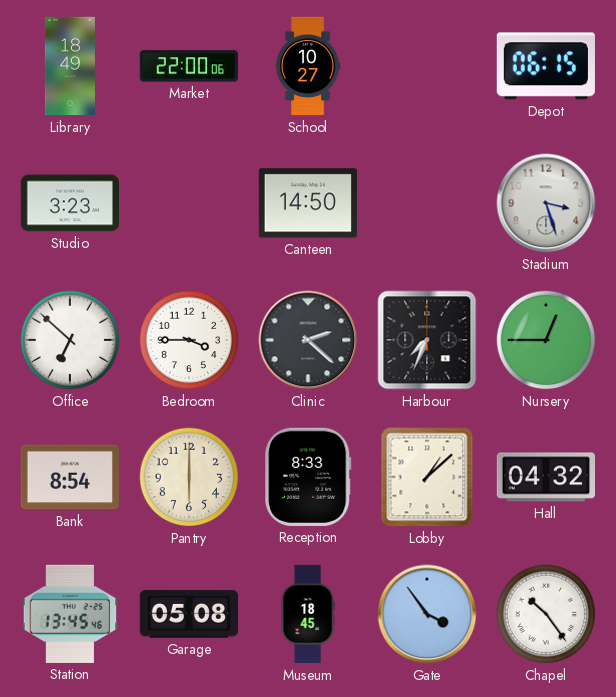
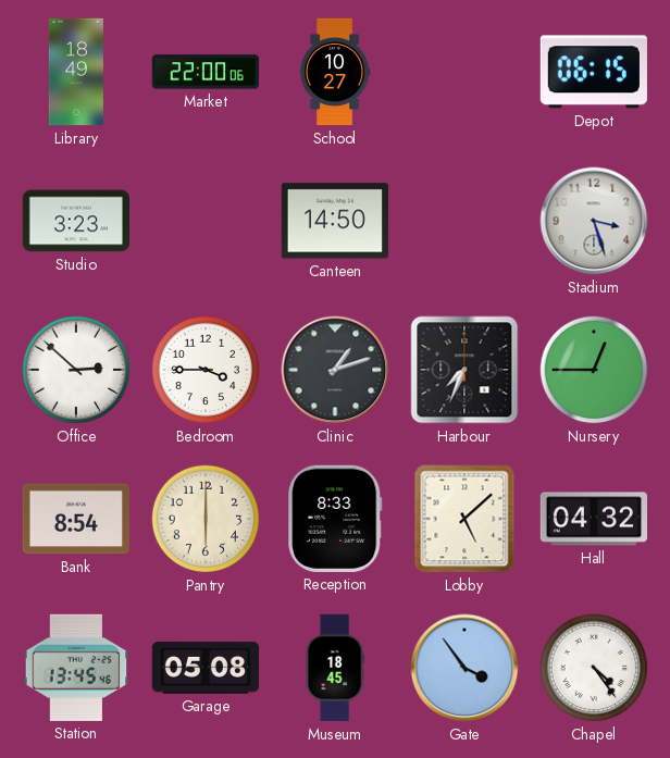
Office: 6:52 -> 2:52
Clinic: 2:22 -> 1:12
Lobby: 1:08 -> 5:08
Chapel: 10:24 -> 4:24
